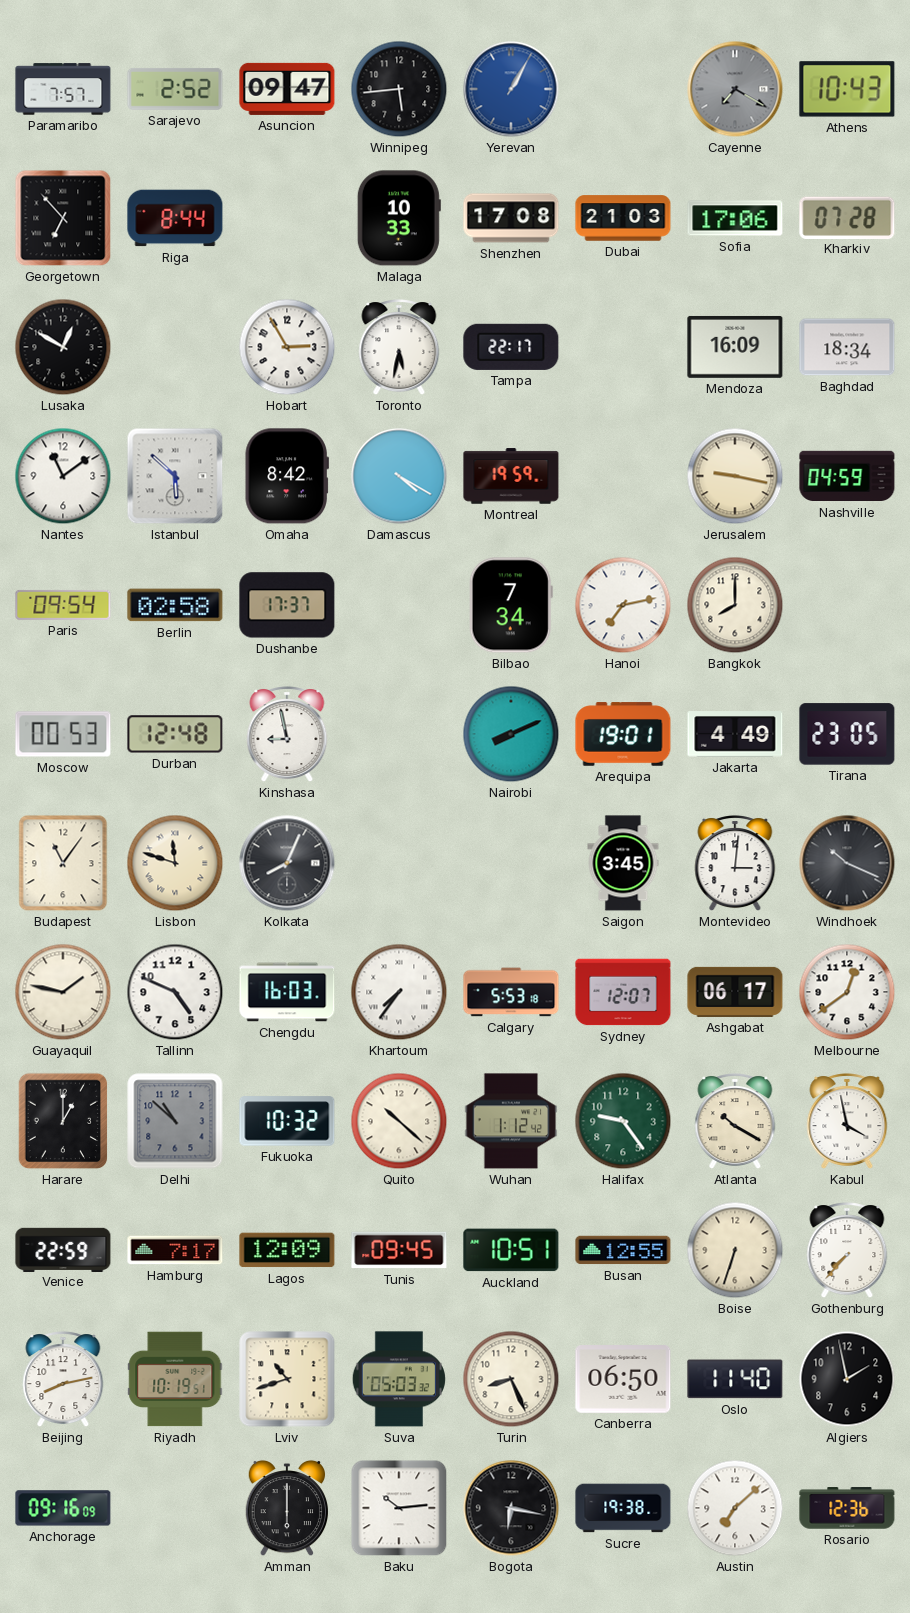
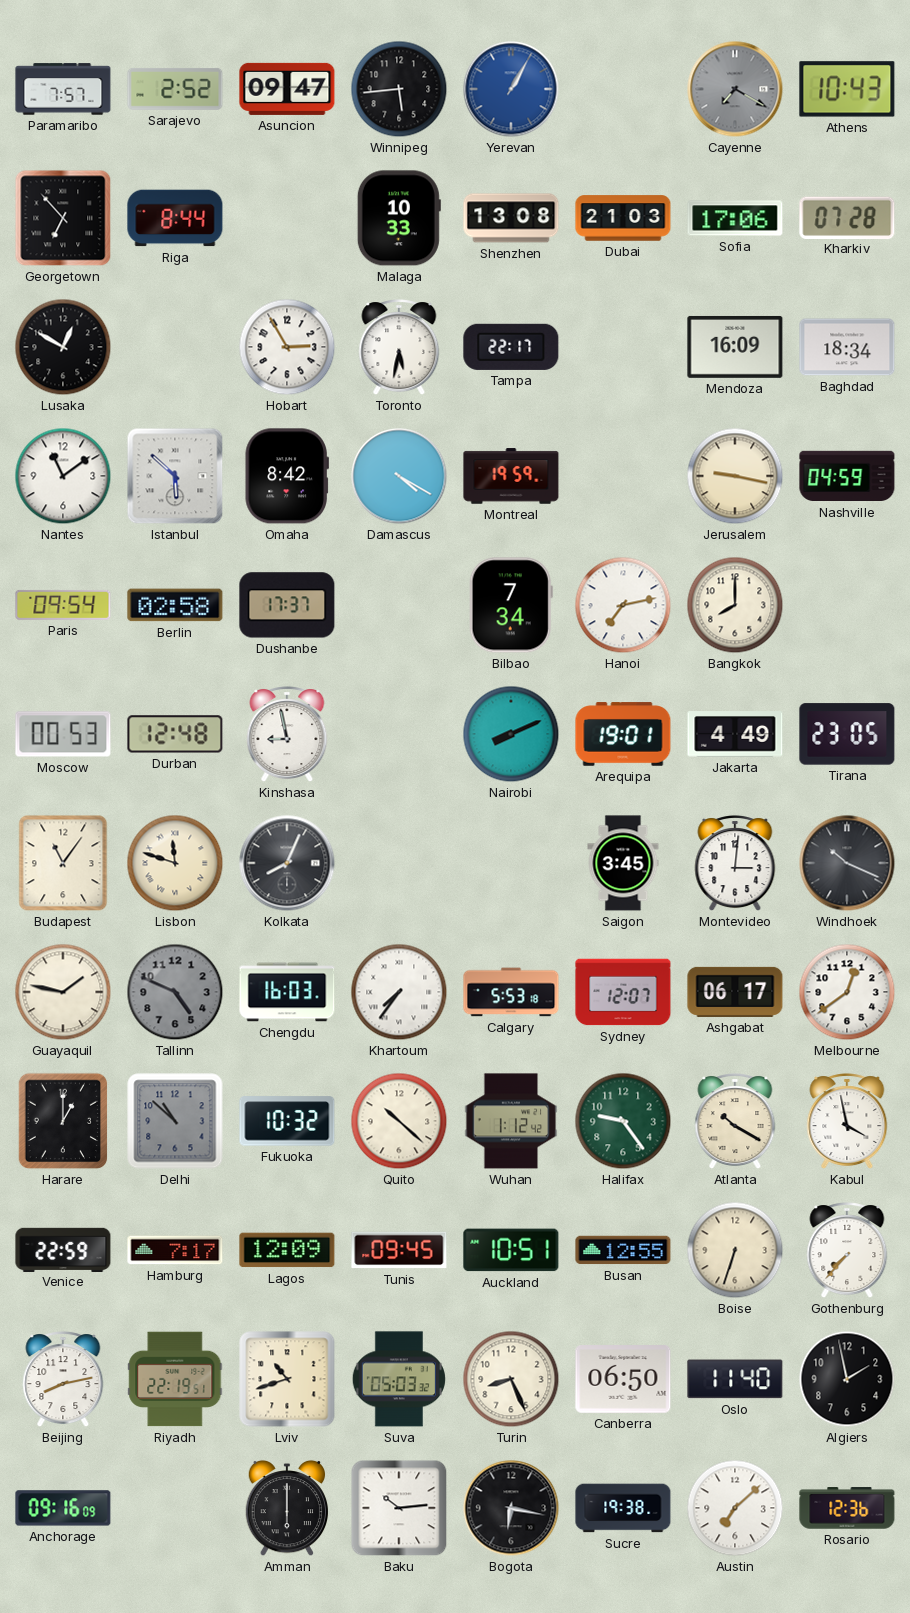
Shenzhen: 17:08 -> 13:08
Tallinn dial: white -> grey
Riyadh: 10:19 -> 22:19
